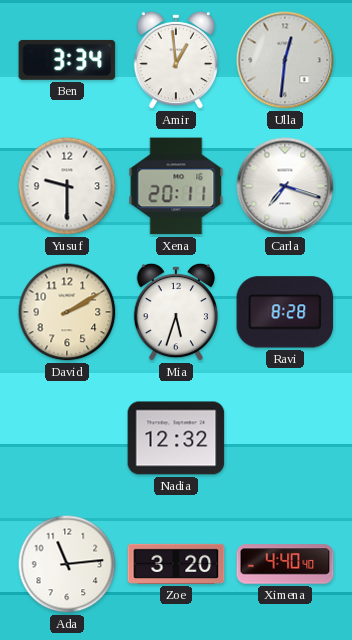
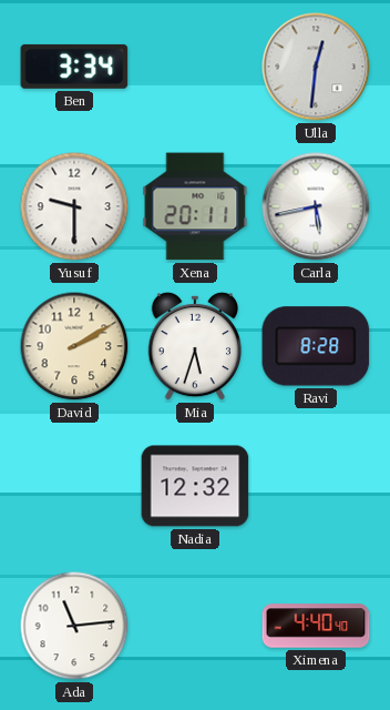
Amir: 12:59 -> none
Carla: 7:18 -> 5:43
Zoe: 3:20 -> none
